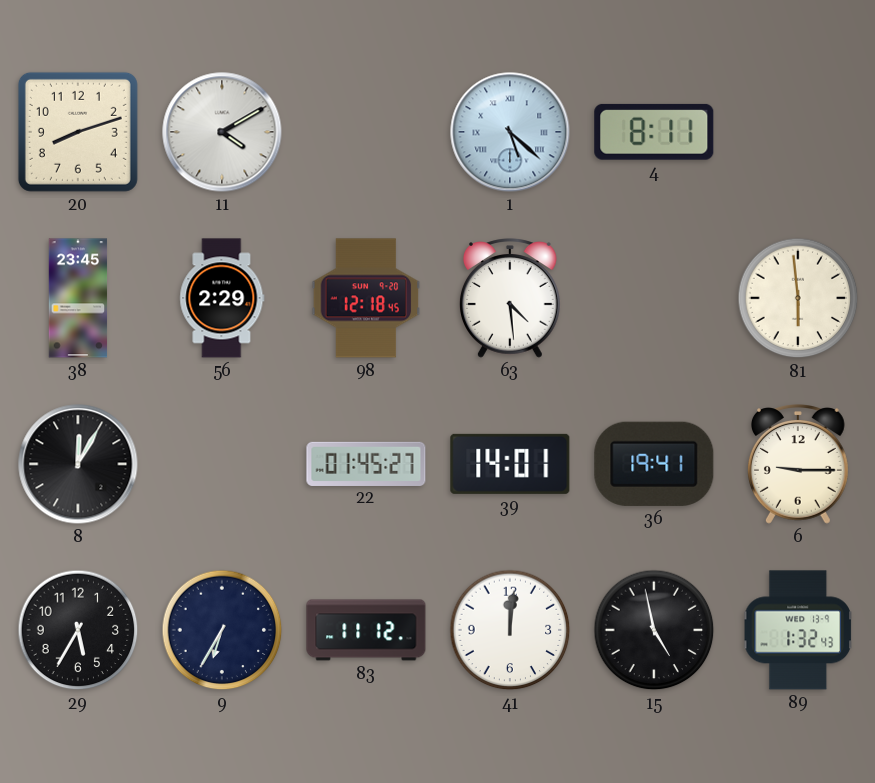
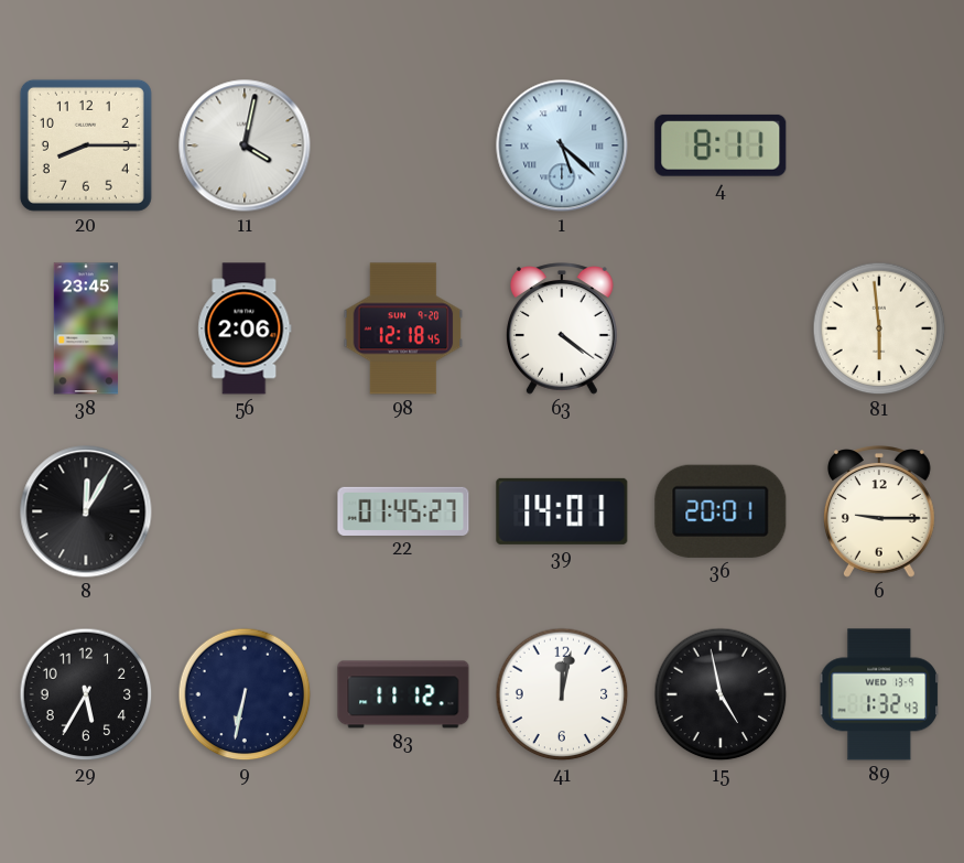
20: 8:12 -> 8:15
11: 4:10 -> 4:02
56: 2:29 -> 2:06
63: 4:29 -> 4:21
36: 19:41 -> 20:01
9: 6:35 -> 6:32
41: 12:01 -> 12:02
